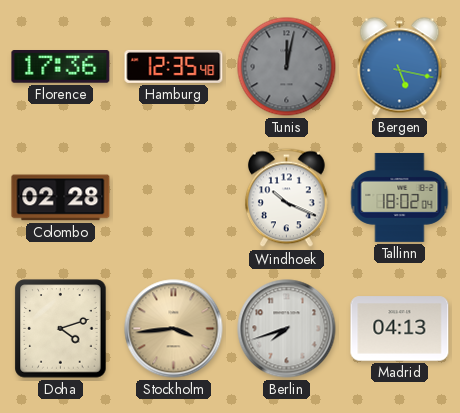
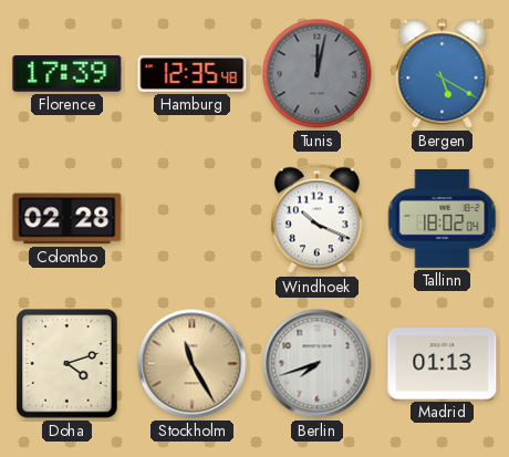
Florence: 17:36 -> 17:39
Bergen: 5:17 -> 5:20
Stockholm: 3:44 -> 11:25
Madrid: 04:13 -> 01:13
